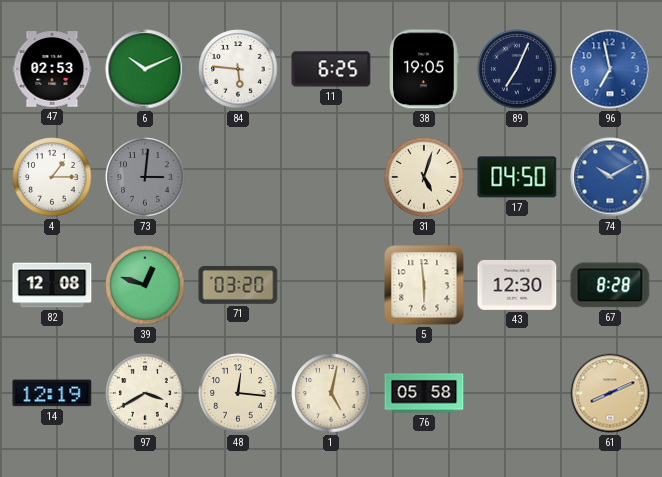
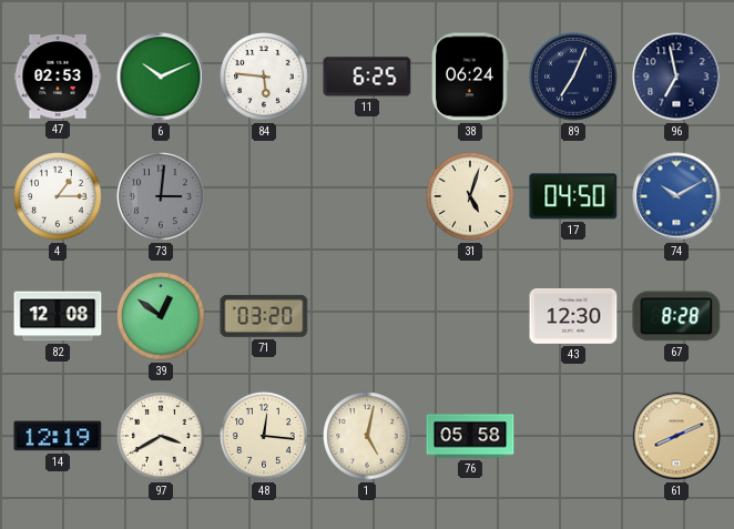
38: 19:05 -> 06:24
96 dial: blue -> navy
39: 12:48 -> 12:51
5: 5:59 -> none
